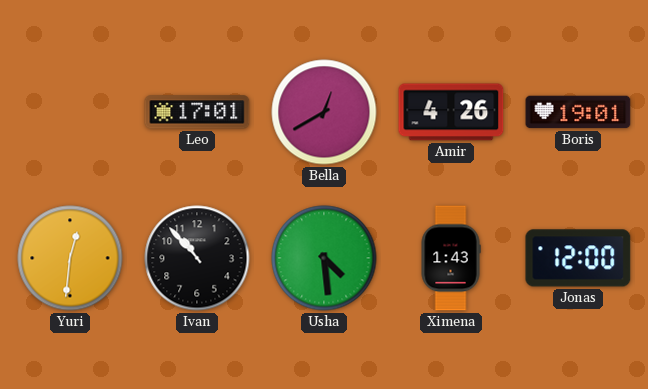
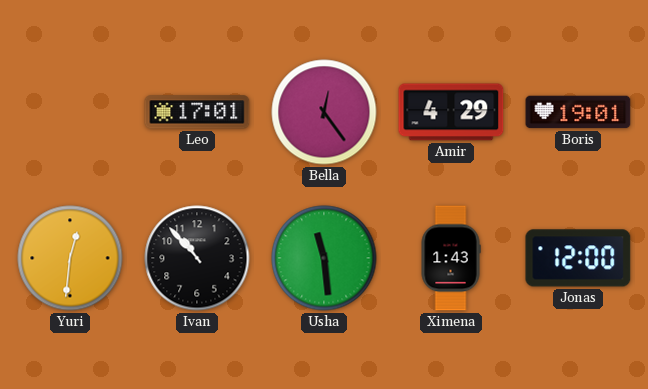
Bella: 12:40 -> 12:24
Amir: 4:26 -> 4:29
Usha: 4:29 -> 11:29
